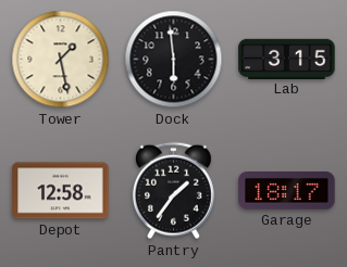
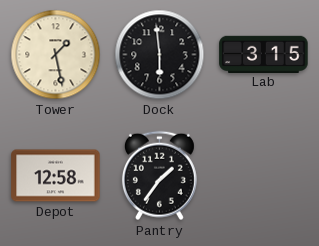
Garage: 18:17 -> none
